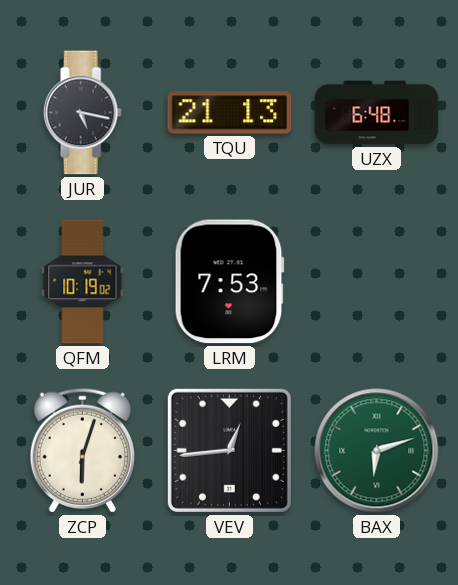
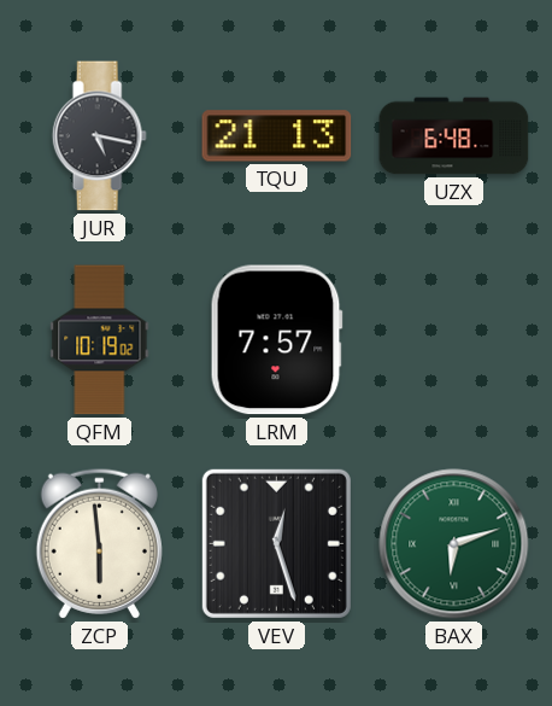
LRM: 7:53 -> 7:57
ZCP: 6:03 -> 5:59
VEV: 12:44 -> 12:27
